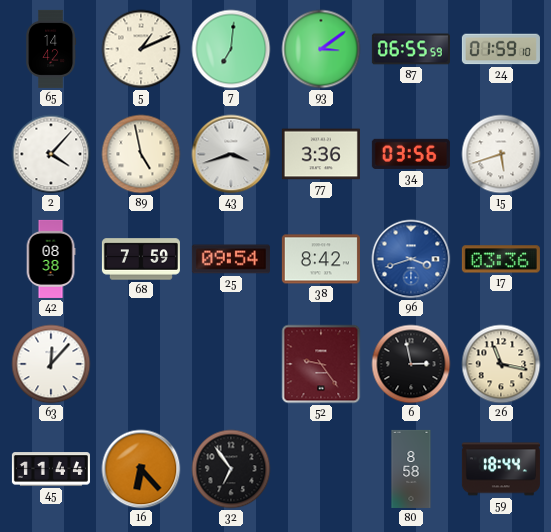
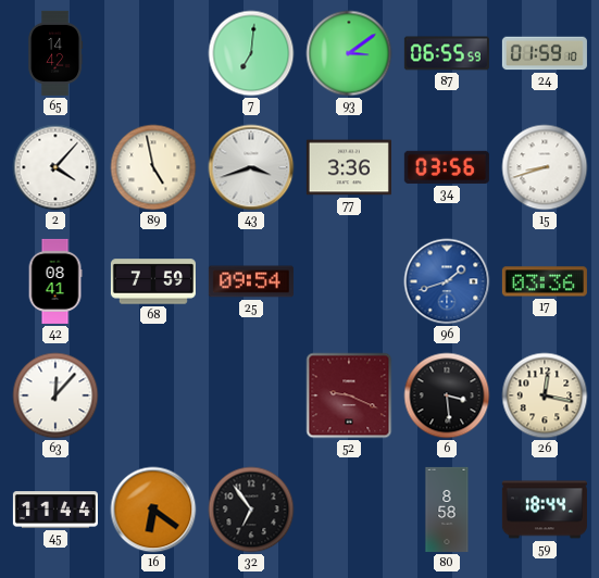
5: 1:11 -> none
15: 5:42 -> 8:42
42: 08:38 -> 08:41
38: 8:42 -> none
96: 3:42 -> 1:42
52: 9:24 -> 9:19
6: 2:58 -> 3:29
26: 11:17 -> 12:17
16: 6:23 -> 6:21
